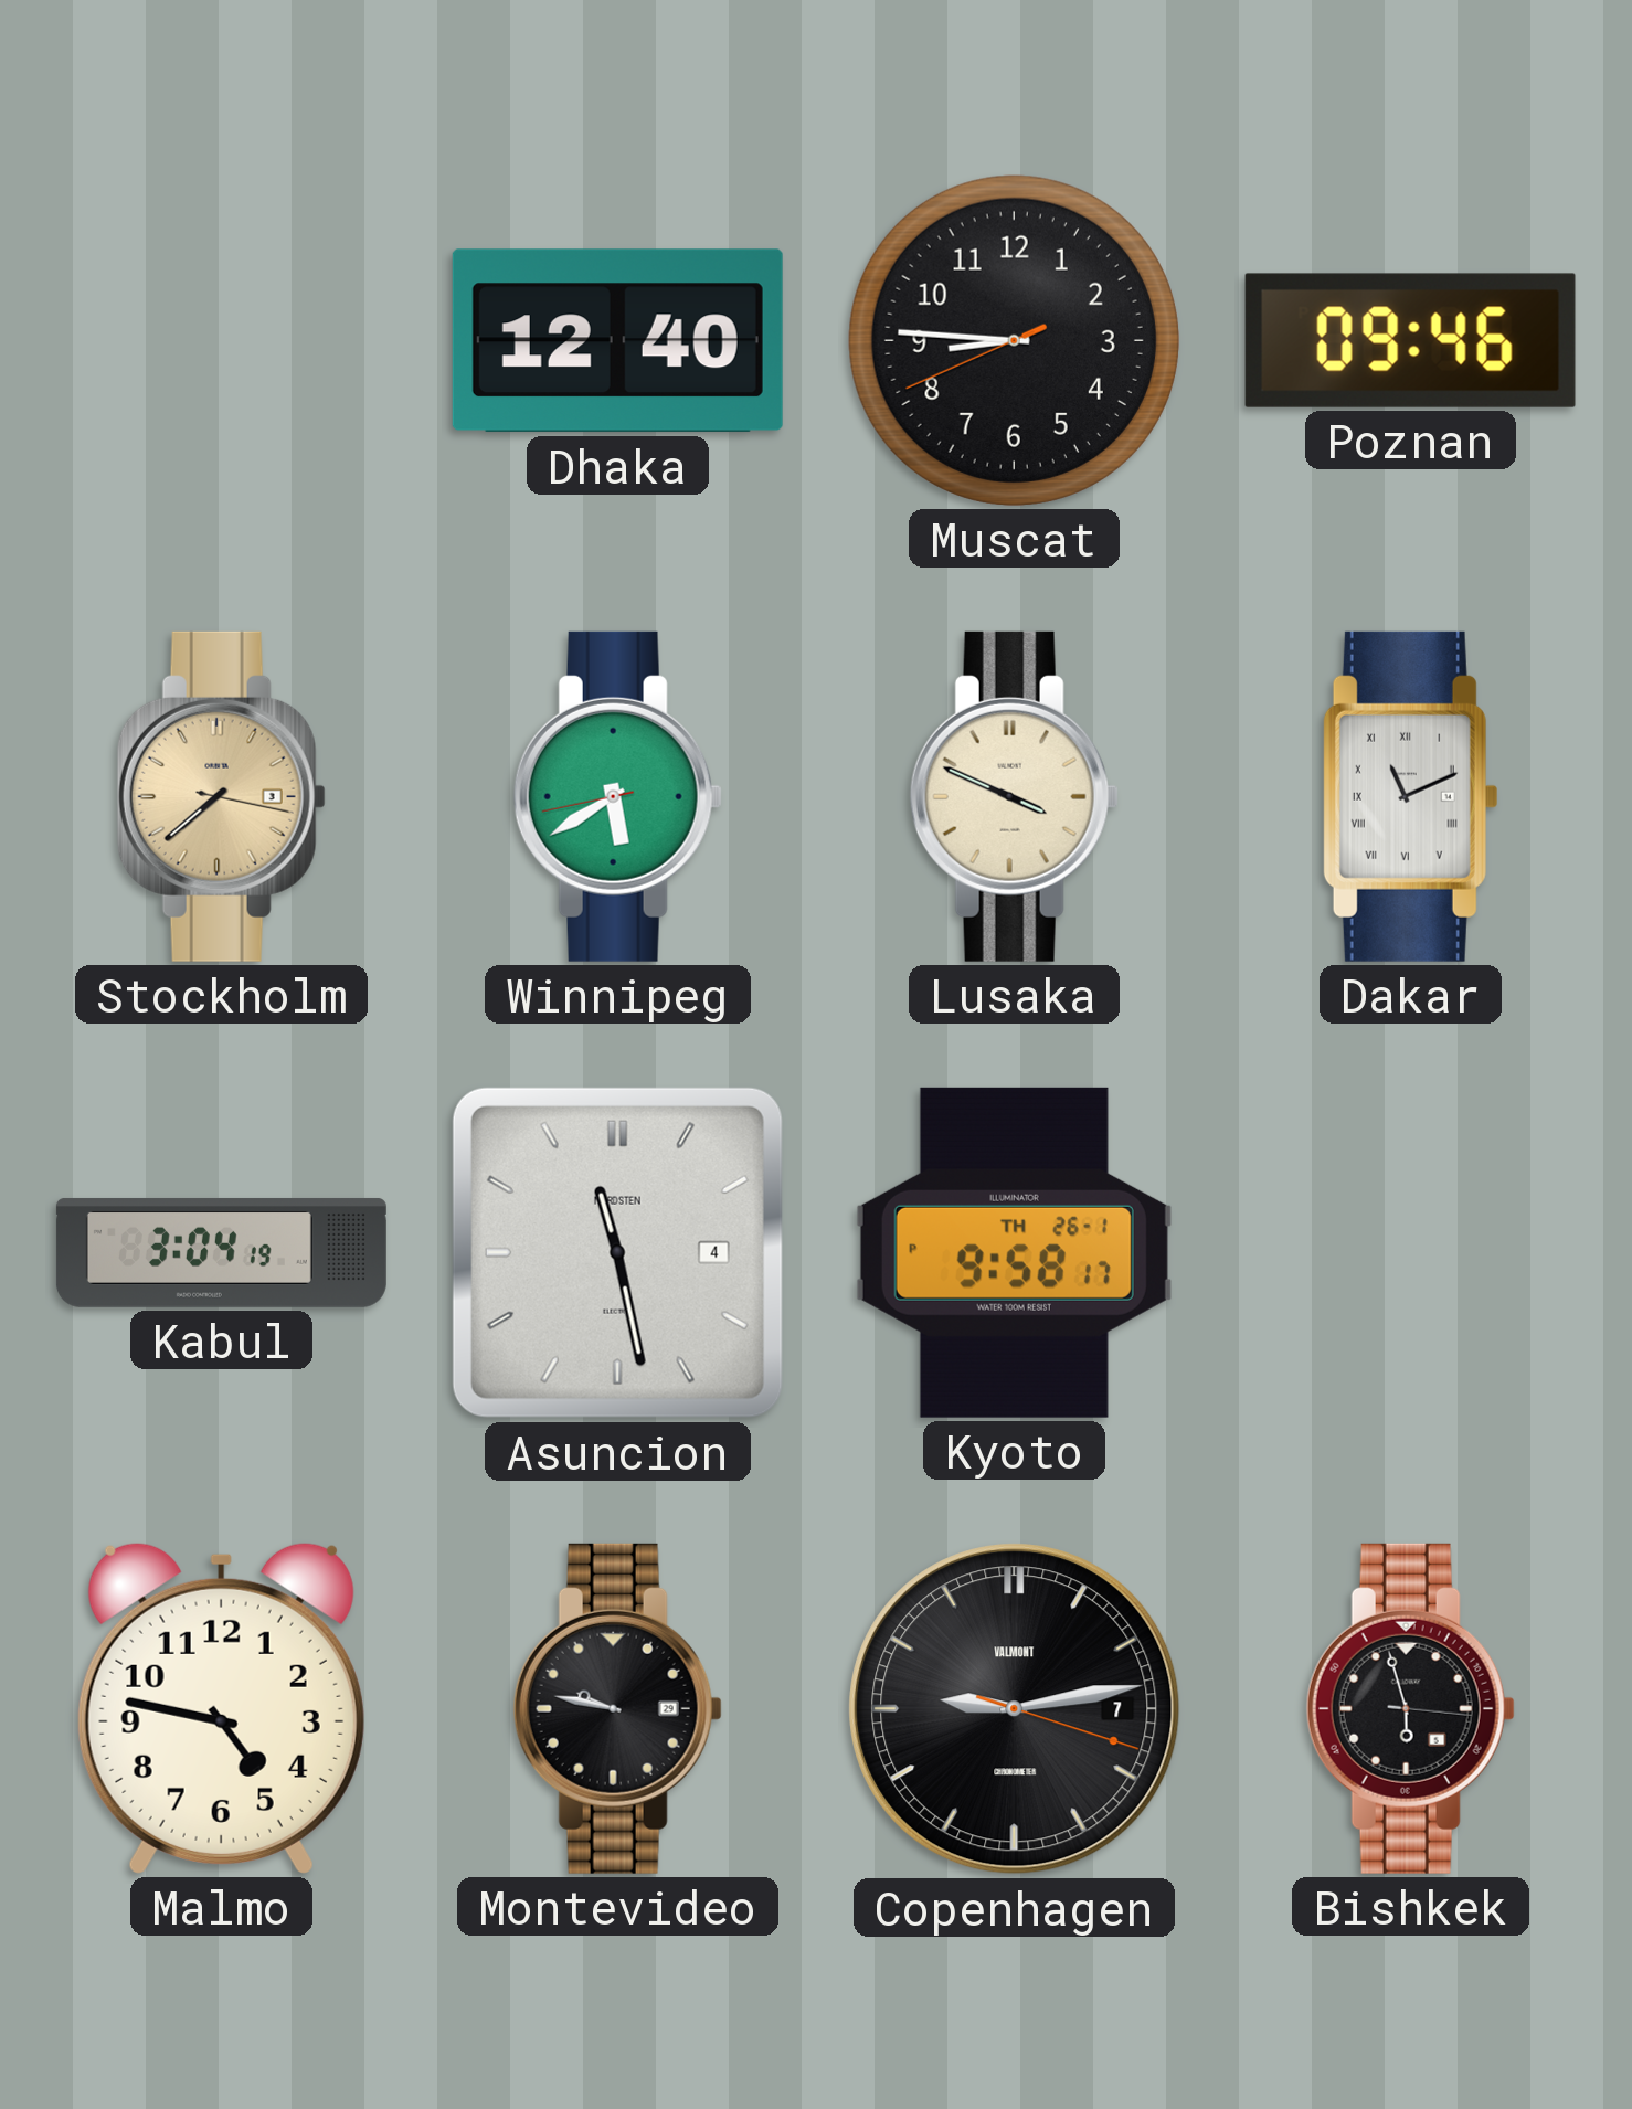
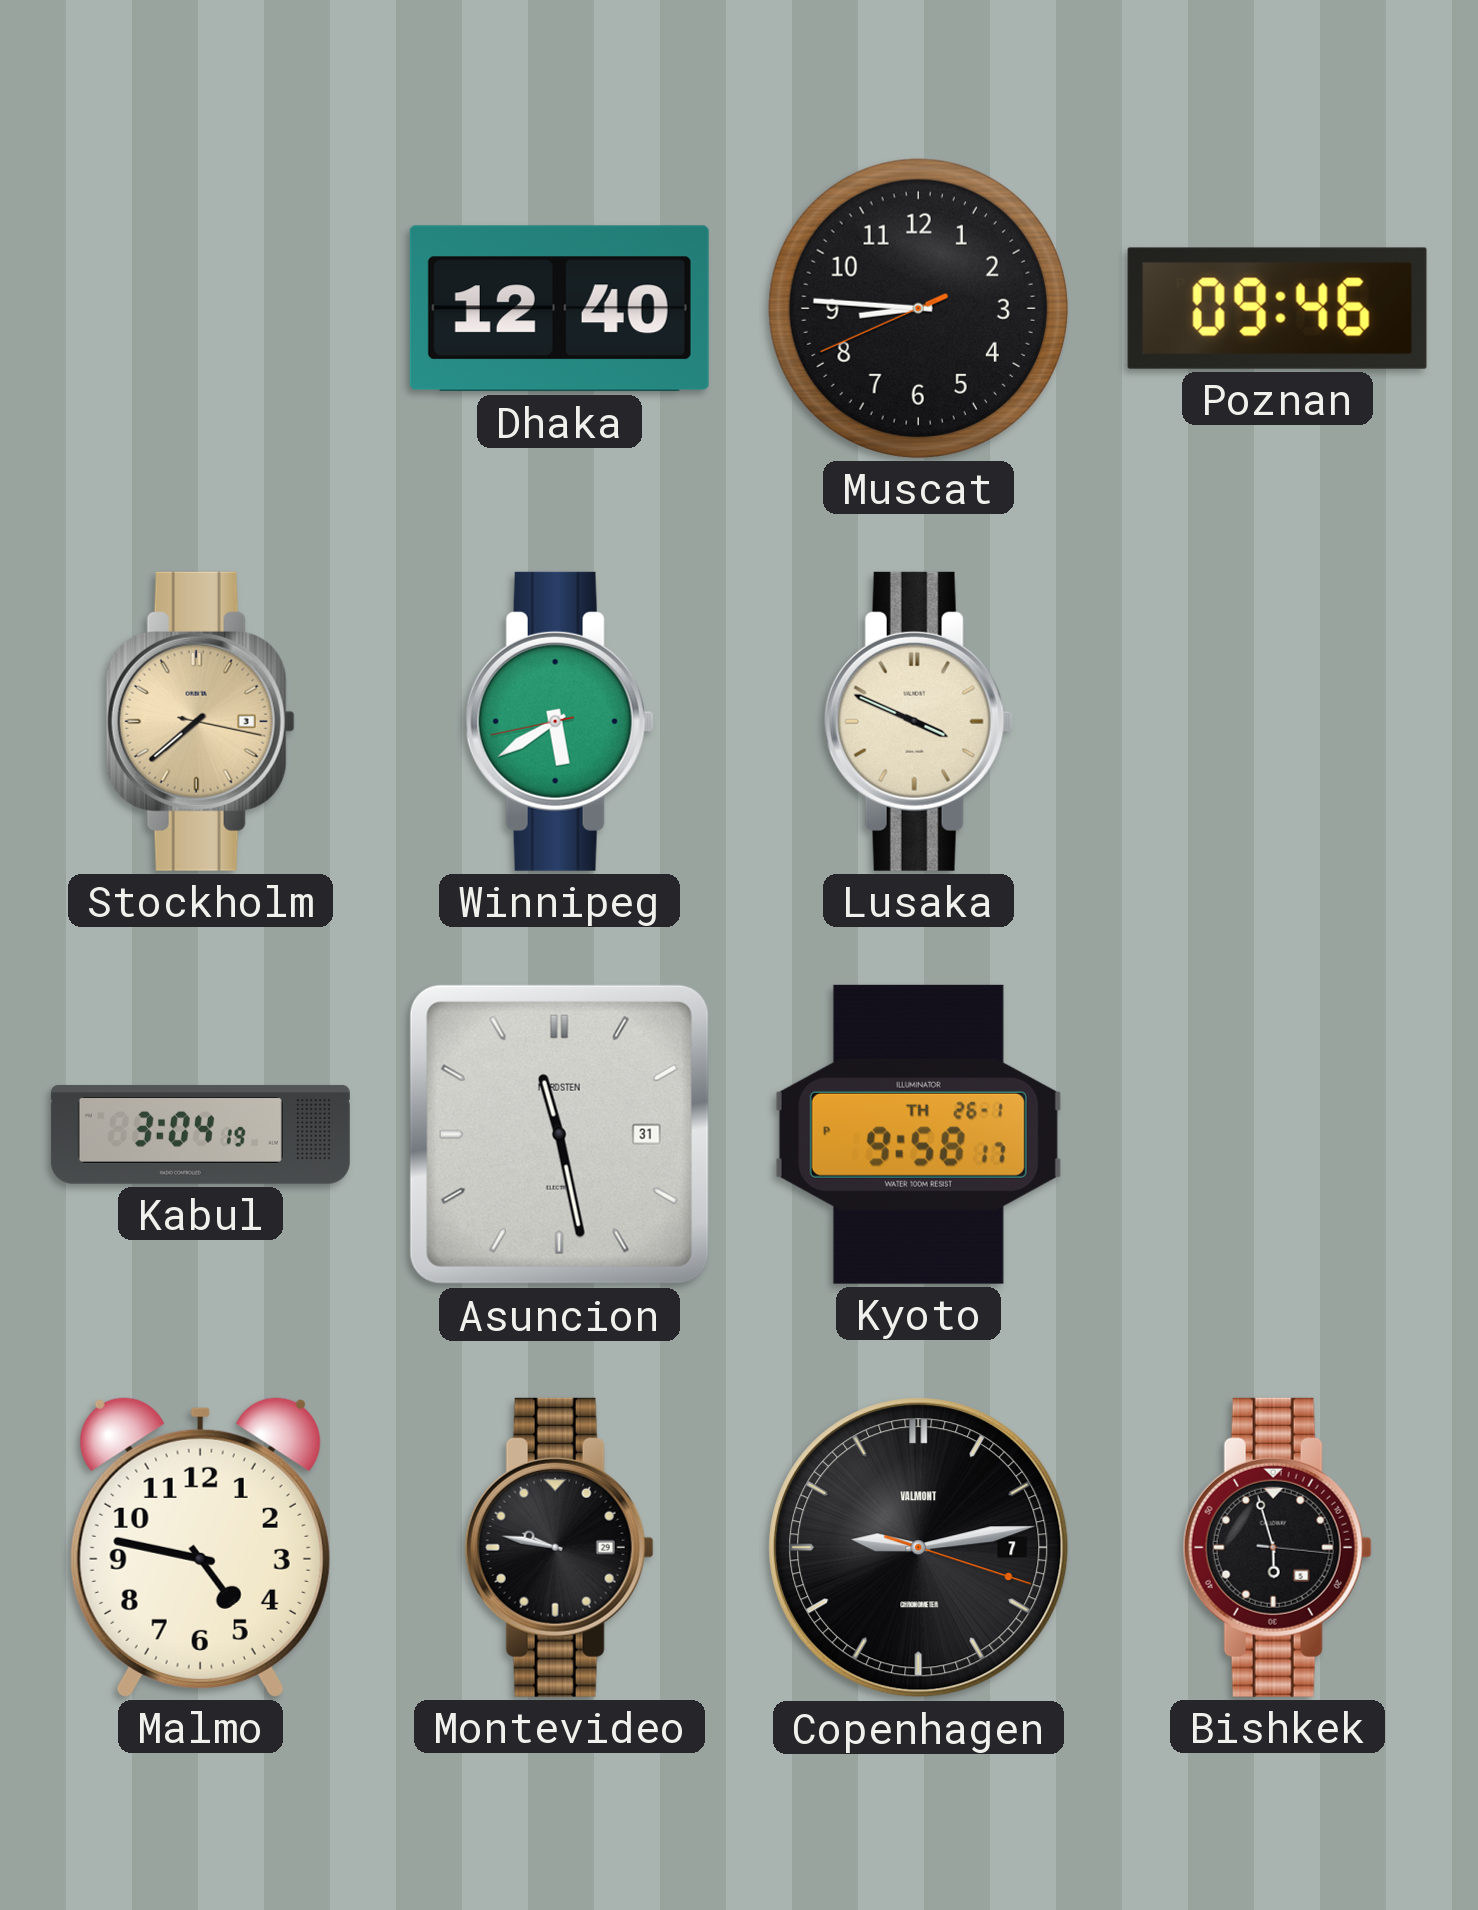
Dakar: 11:11 -> none
Asuncion date: 4 -> 31
